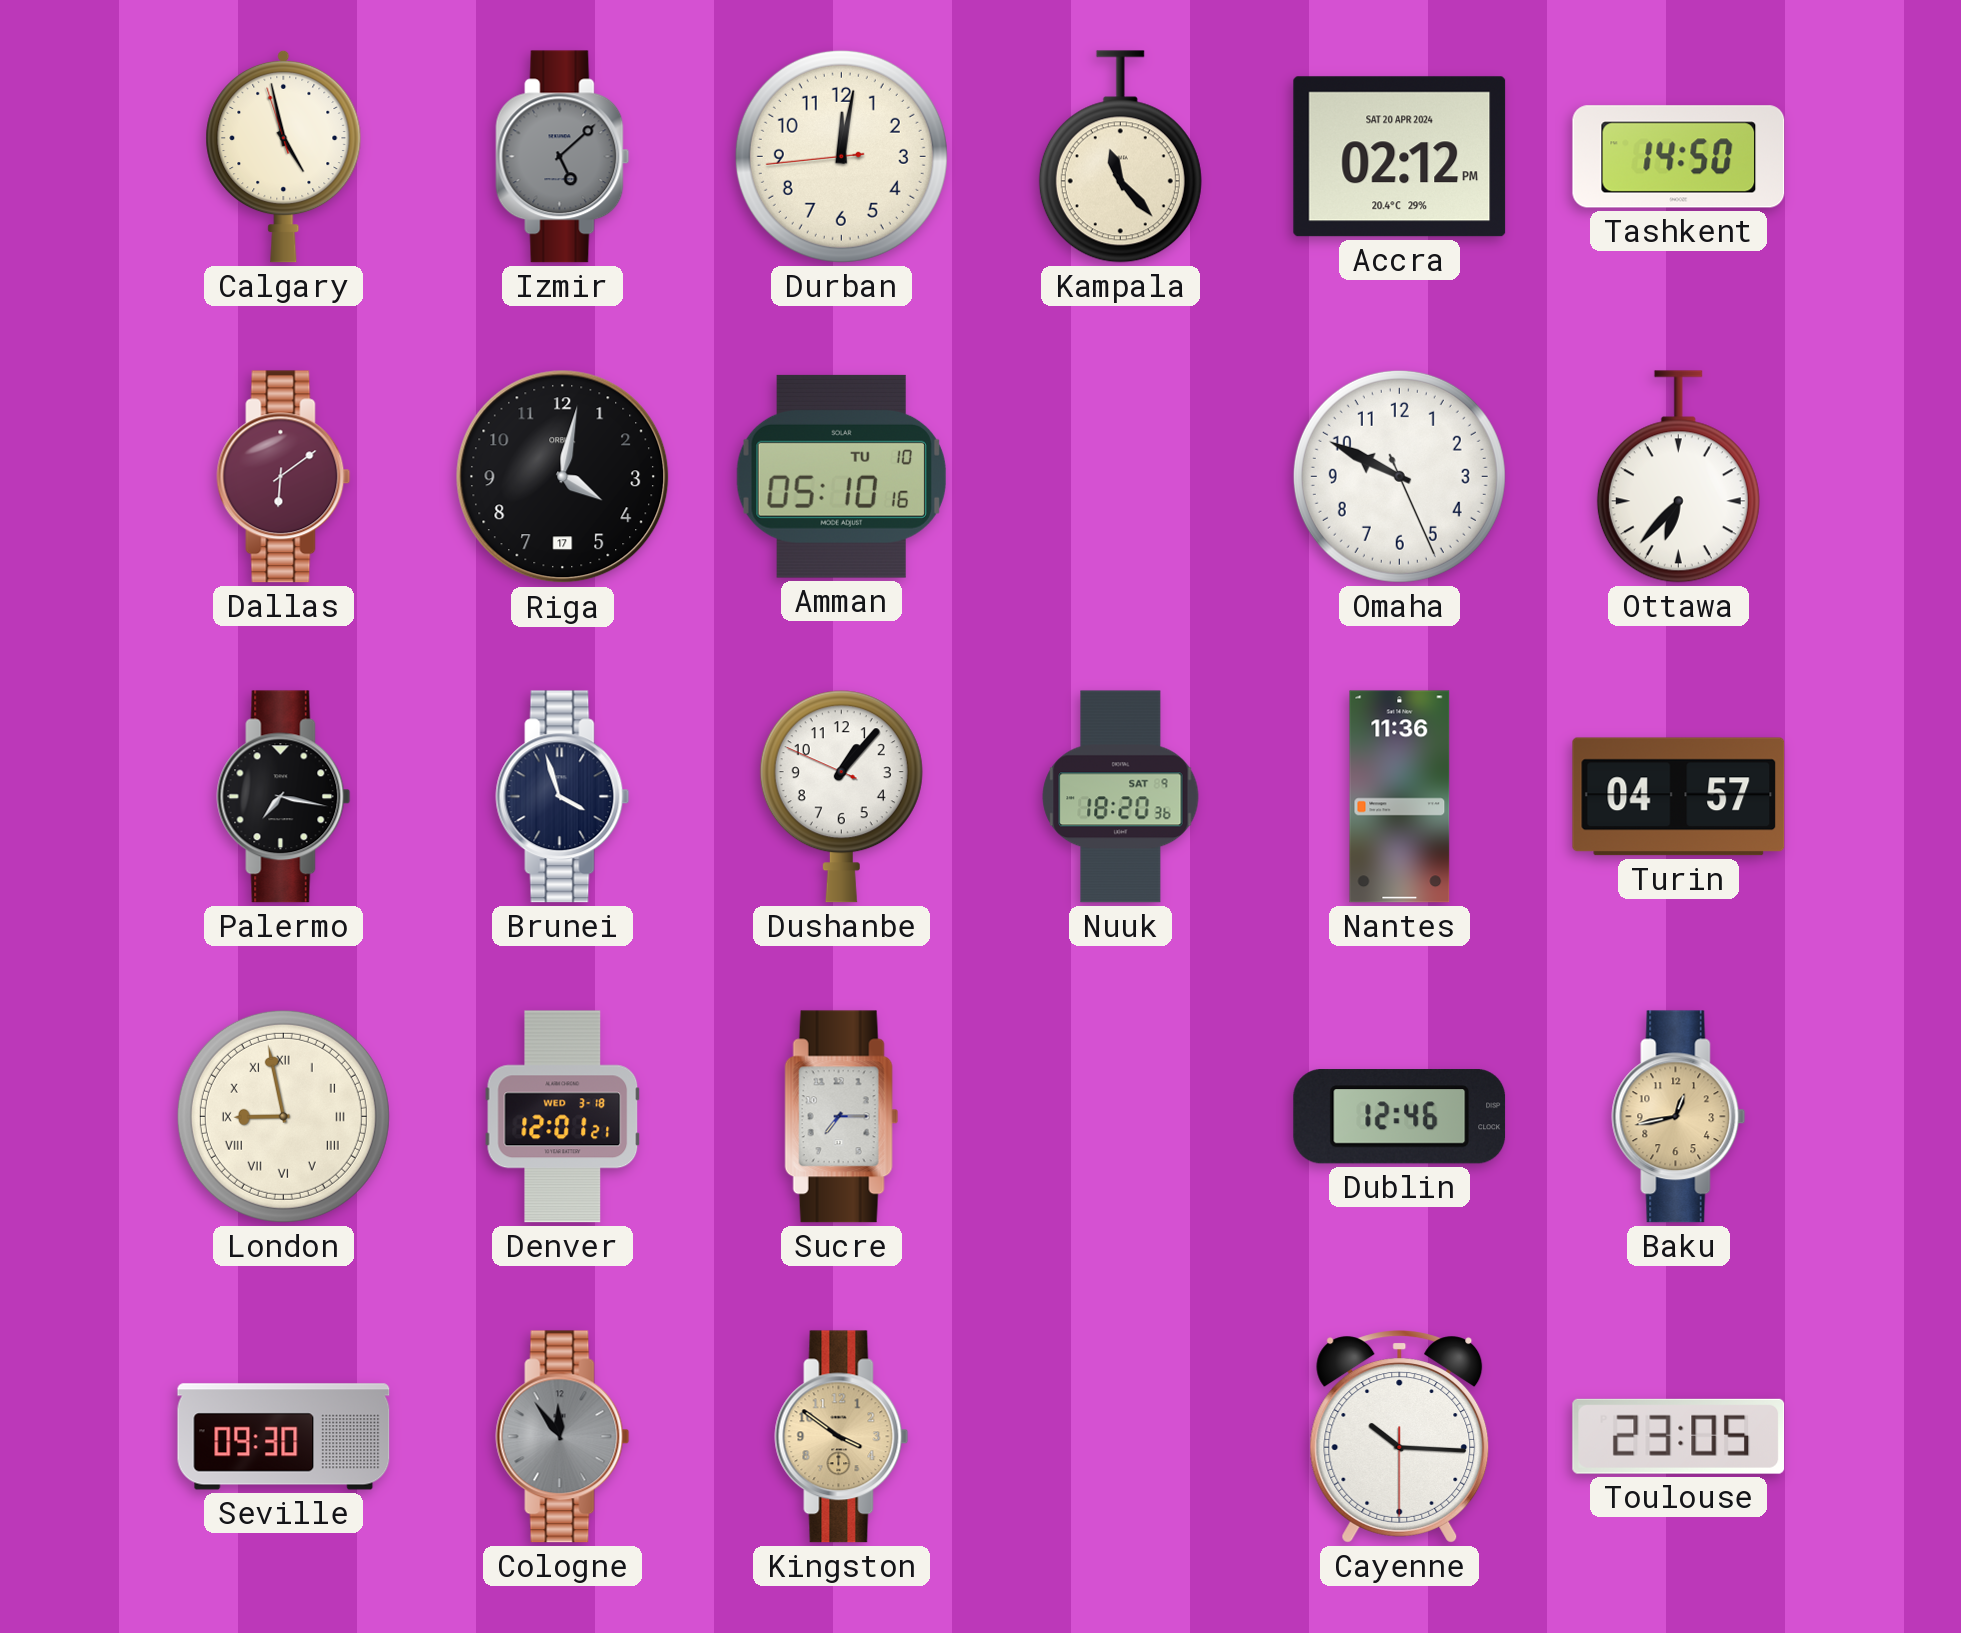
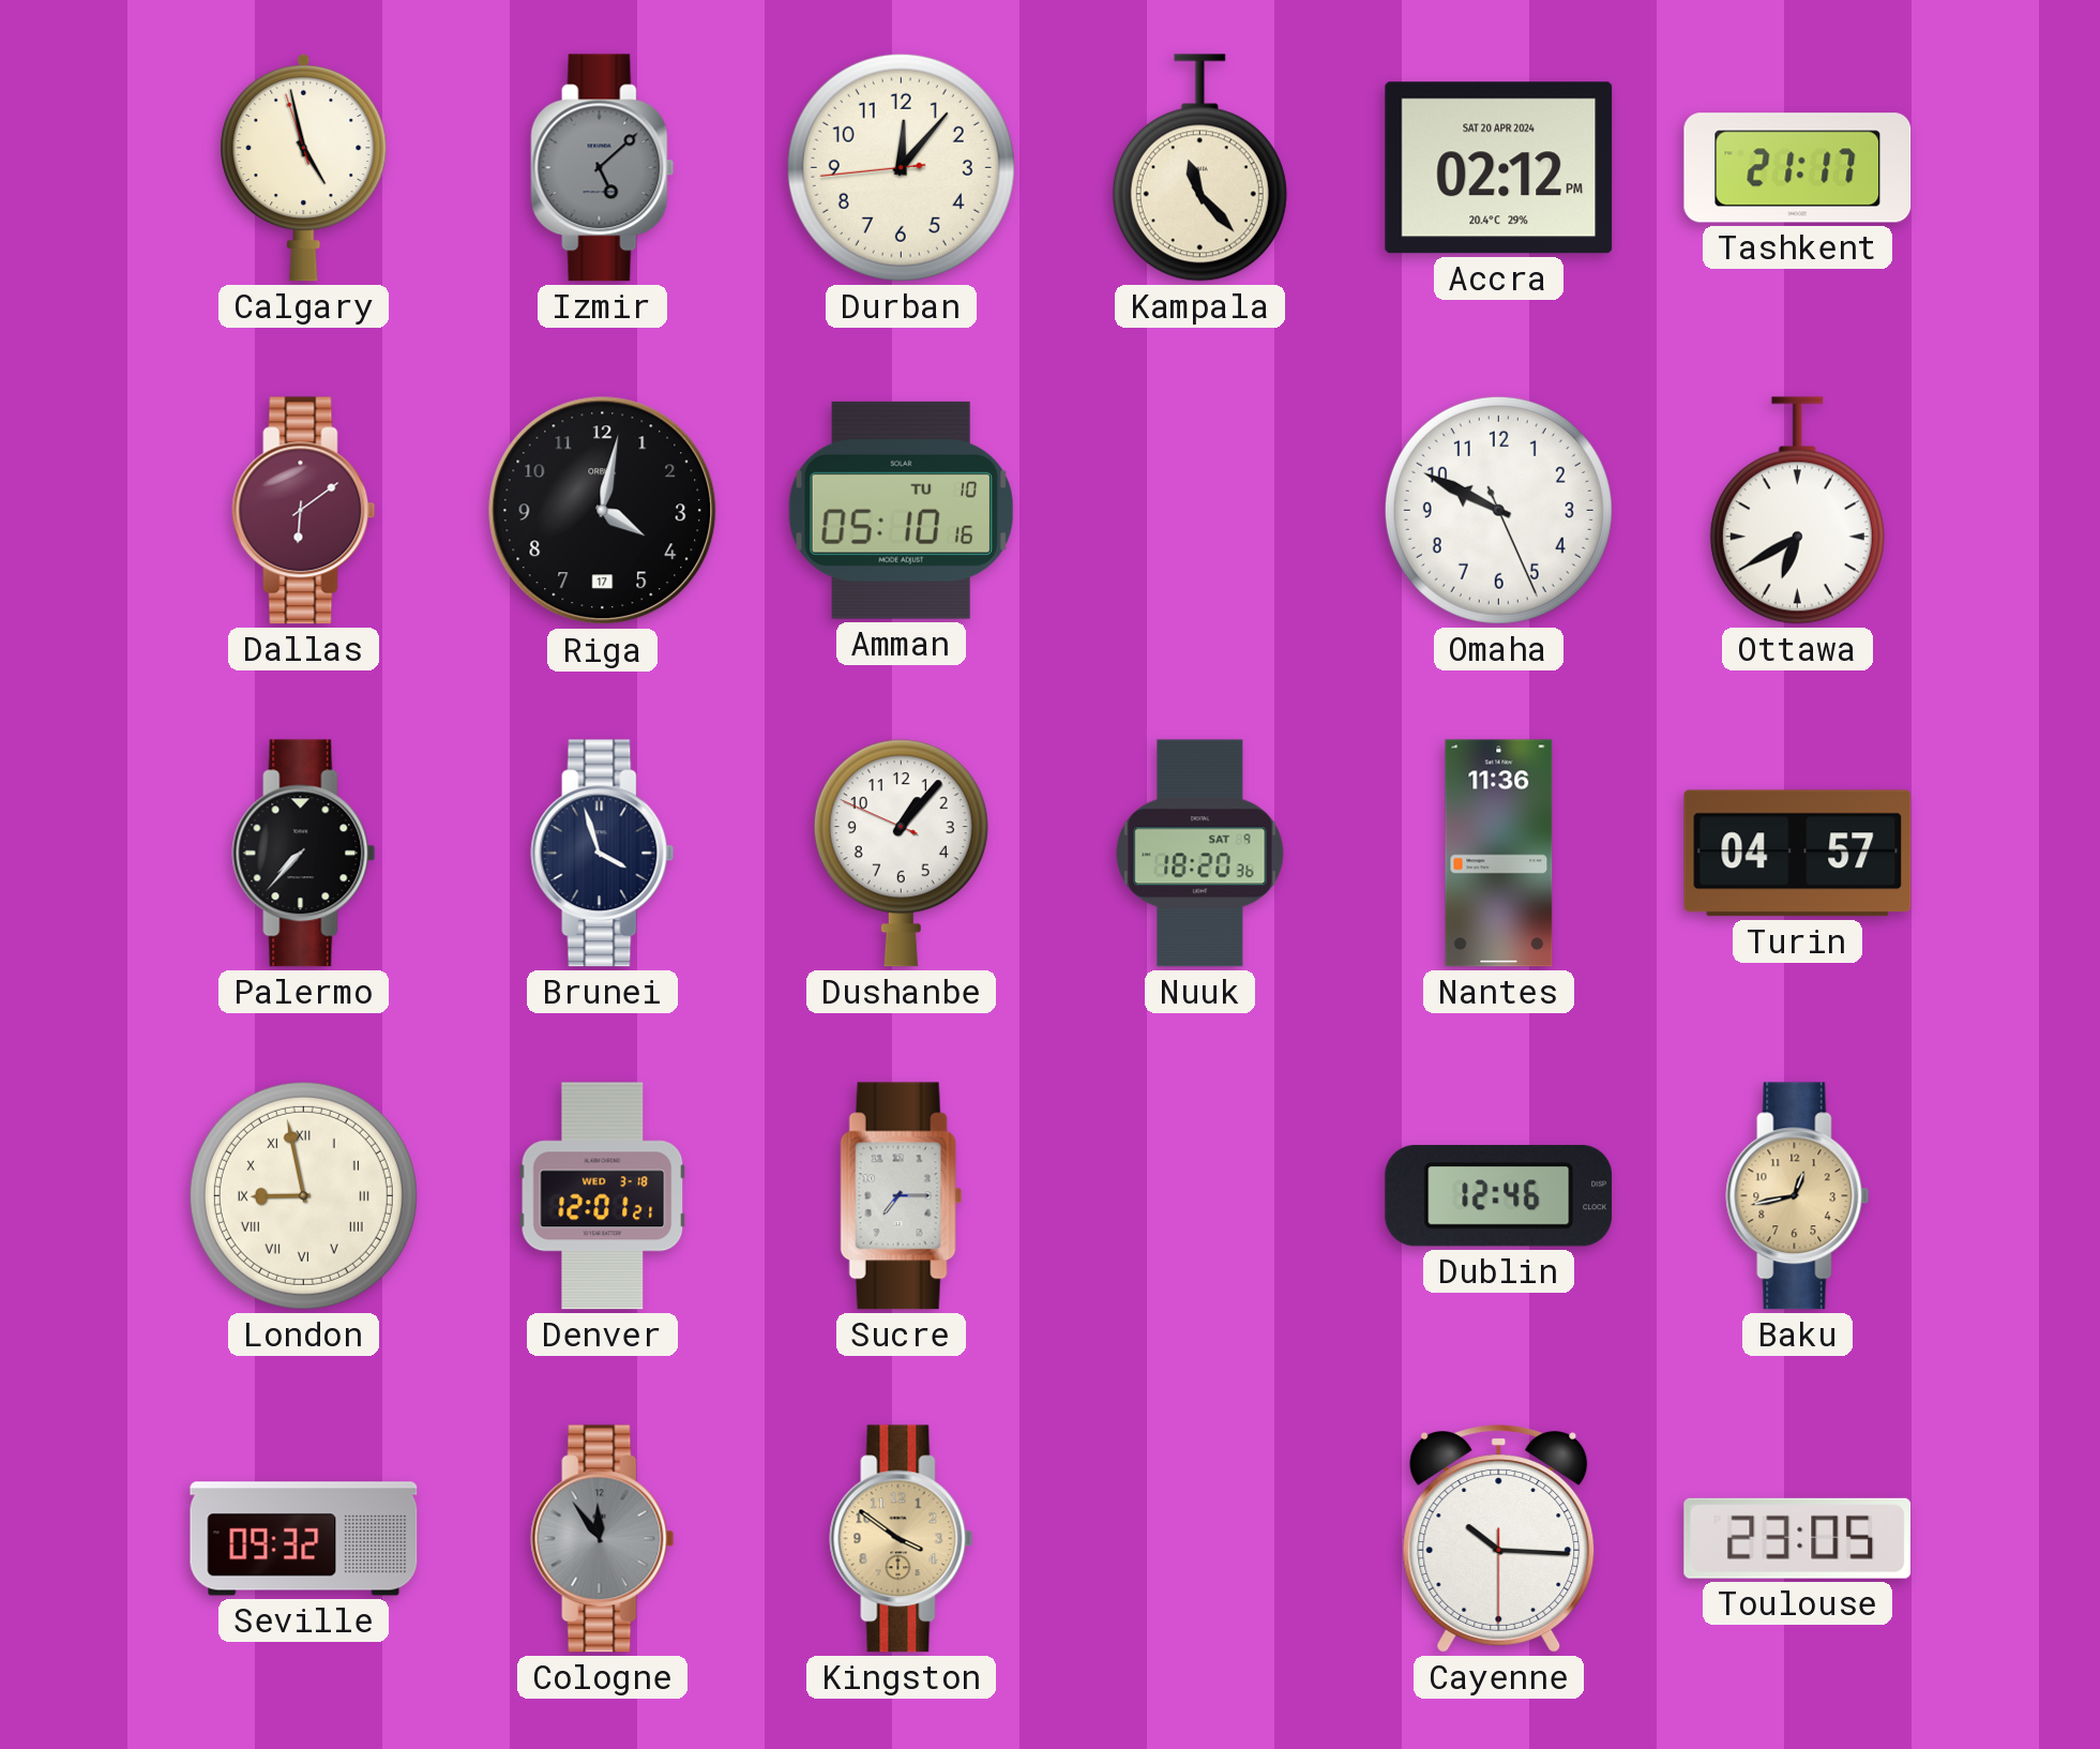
Durban: 12:01 -> 12:06
Tashkent: 14:50 -> 21:17
Ottawa: 6:37 -> 6:40
Palermo: 7:17 -> 7:37
Seville: 09:30 -> 09:32
